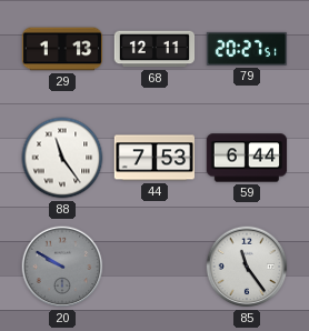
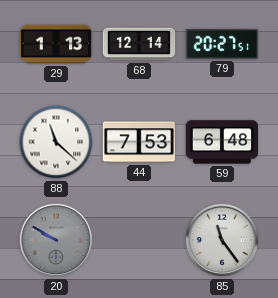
68: 12:11 -> 12:14
88: 11:24 -> 11:22
59: 6:44 -> 6:48
